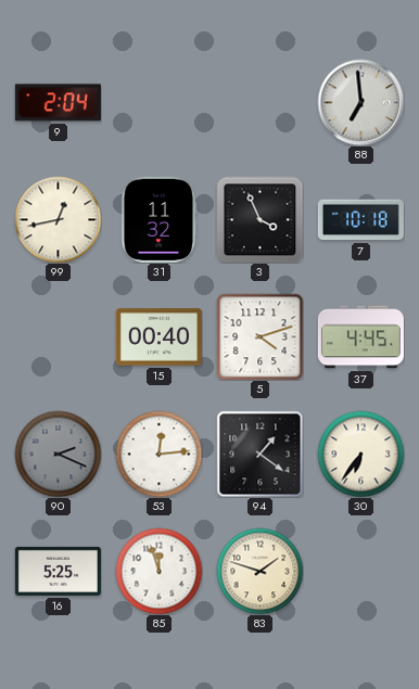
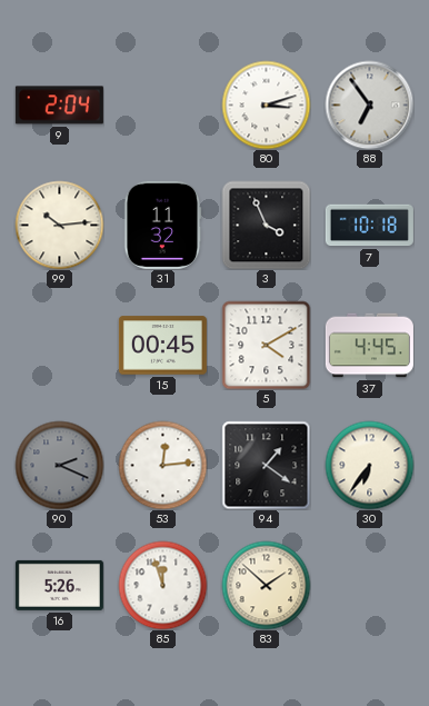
80: none -> 3:12
88: 6:59 -> 6:54
99: 12:43 -> 10:14
15: 00:40 -> 00:45
5: 4:12 -> 4:10
16: 5:25 -> 5:26
83: 1:48 -> 1:52
